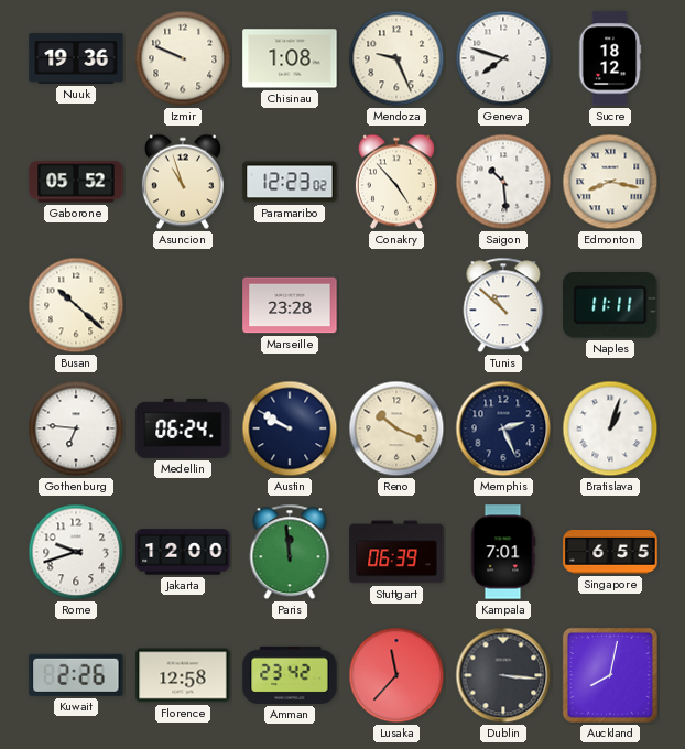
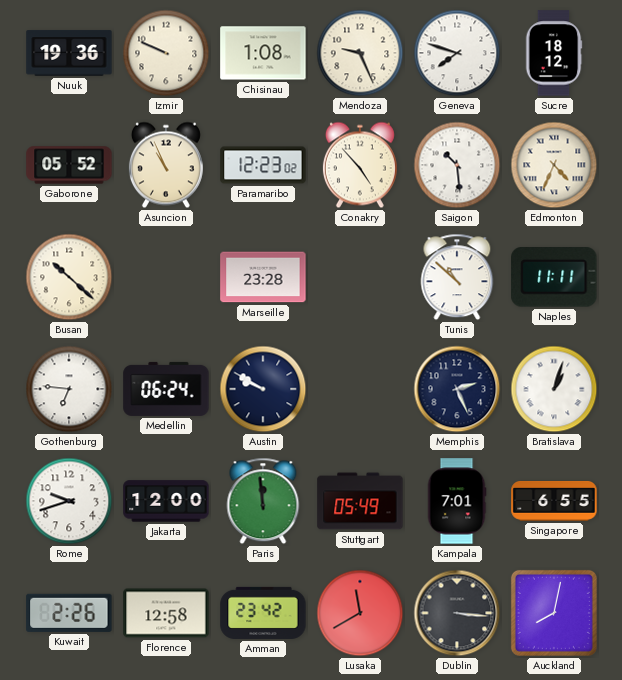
Asuncion: 10:57 -> 10:56
Edmonton: 8:17 -> 4:34
Reno: 10:19 -> none
Stuttgart: 06:39 -> 05:49
Lusaka: 11:37 -> 11:40
